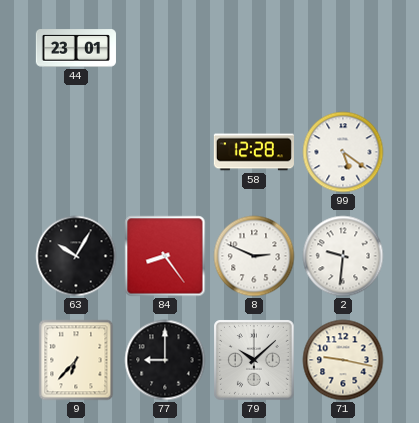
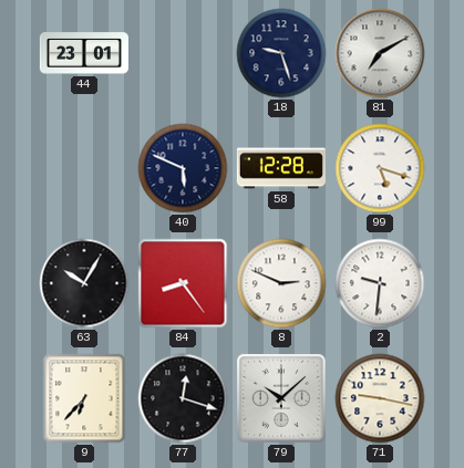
18: none -> 9:27
81: none -> 7:10
40: none -> 5:49
99: 5:21 -> 5:18
77: 9:00 -> 12:18
